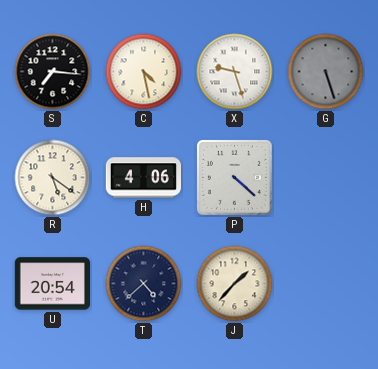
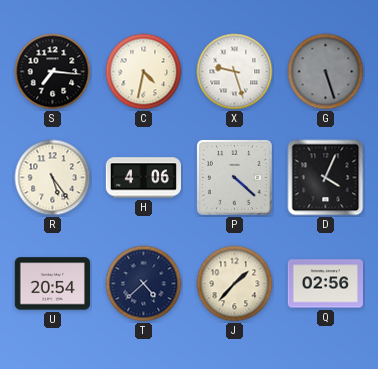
C: 4:28 -> 4:32
R: 5:21 -> 5:24
D: none -> 4:04
Q: none -> 02:56
